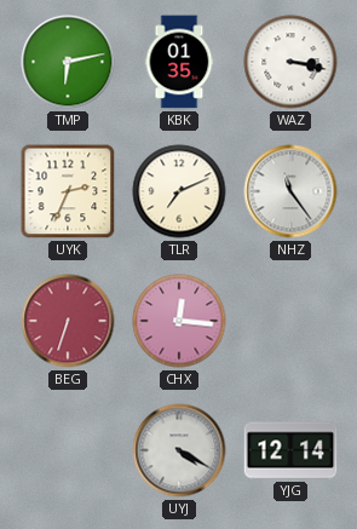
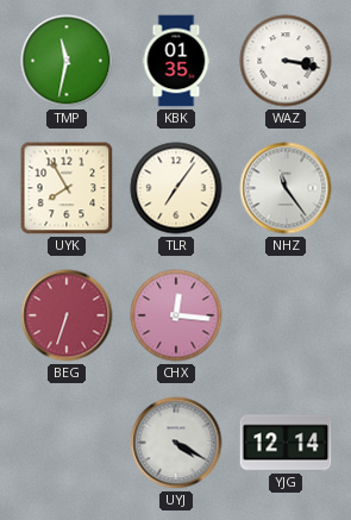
TMP: 6:13 -> 11:32
UYK: 2:34 -> 7:55
TLR: 7:11 -> 7:06
